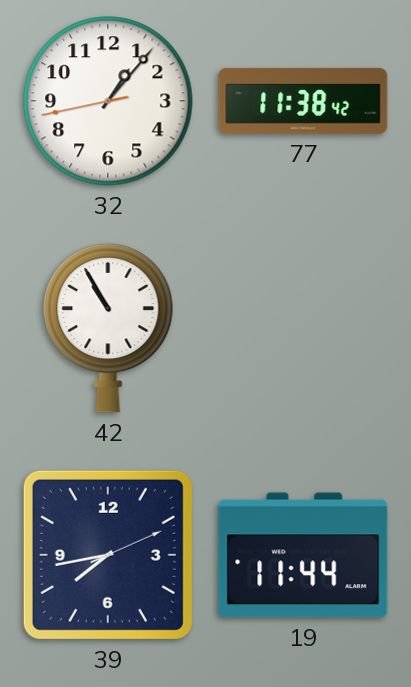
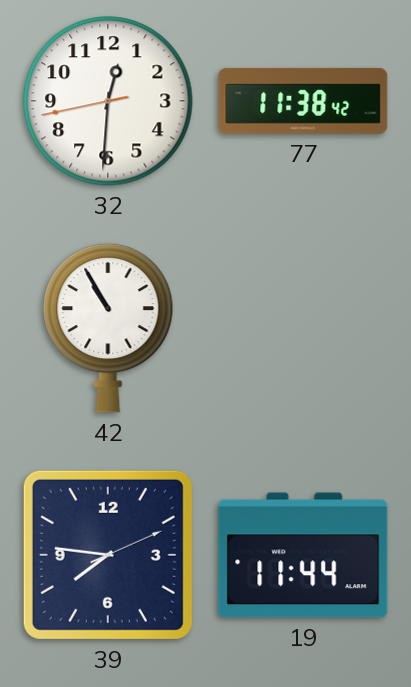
32: 1:06 -> 12:30
39: 7:43 -> 7:46
